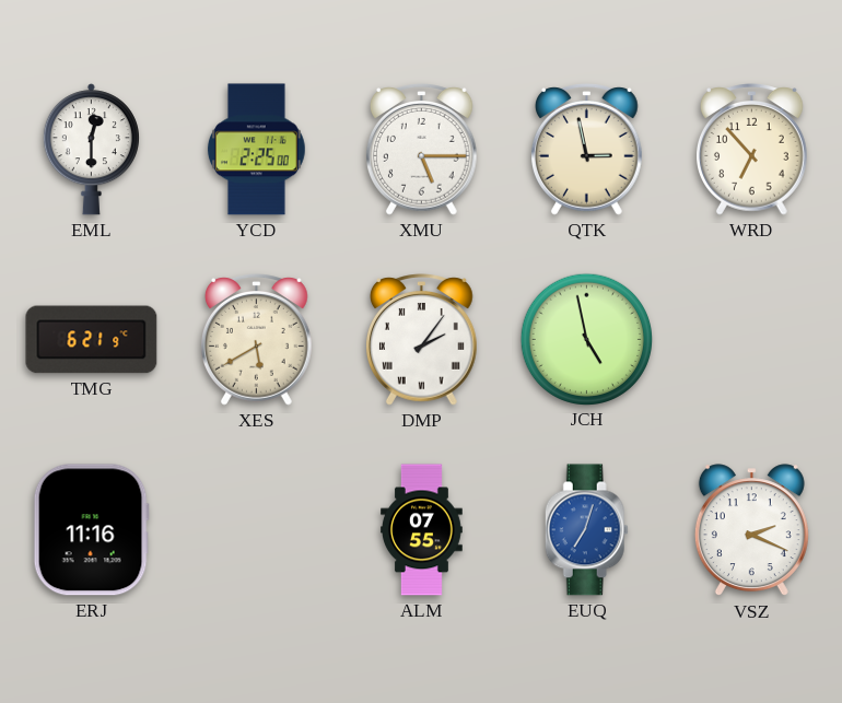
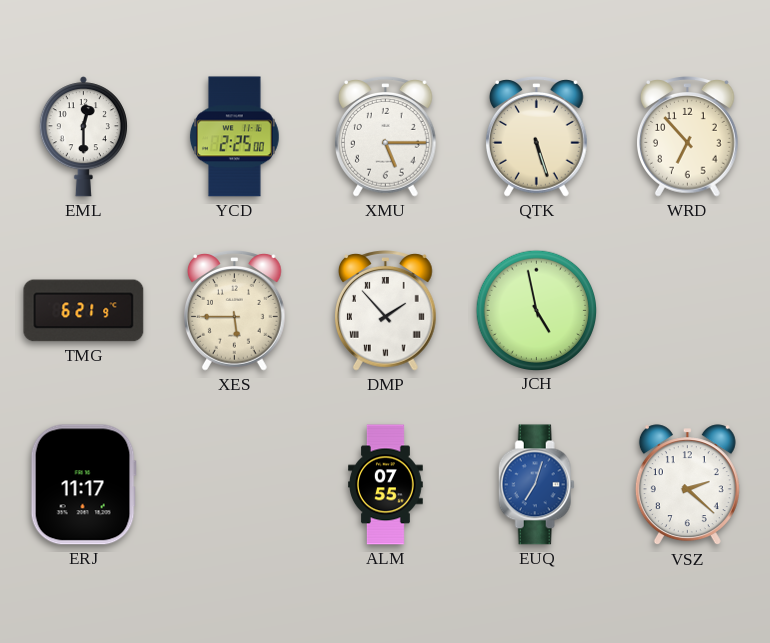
QTK: 2:58 -> 5:27
XES: 5:40 -> 5:45
DMP: 2:06 -> 1:53
ERJ: 11:16 -> 11:17
VSZ: 2:19 -> 2:22
